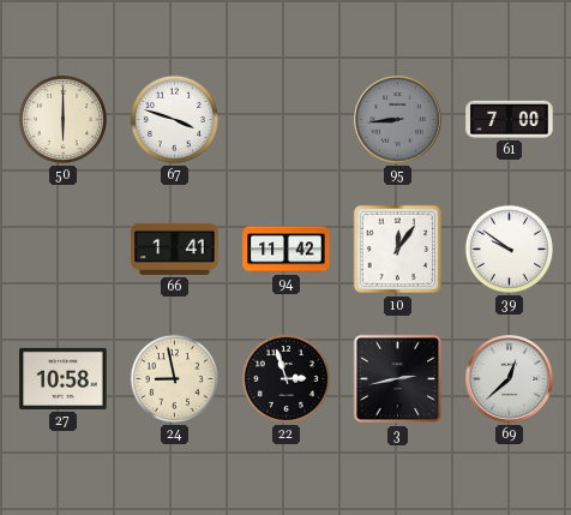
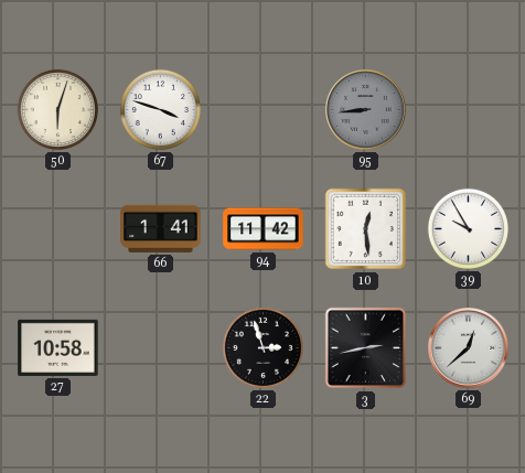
50: 6:00 -> 6:03
61: 7:00 -> none
10: 12:06 -> 12:29
39: 9:51 -> 9:55
24: 8:58 -> none
